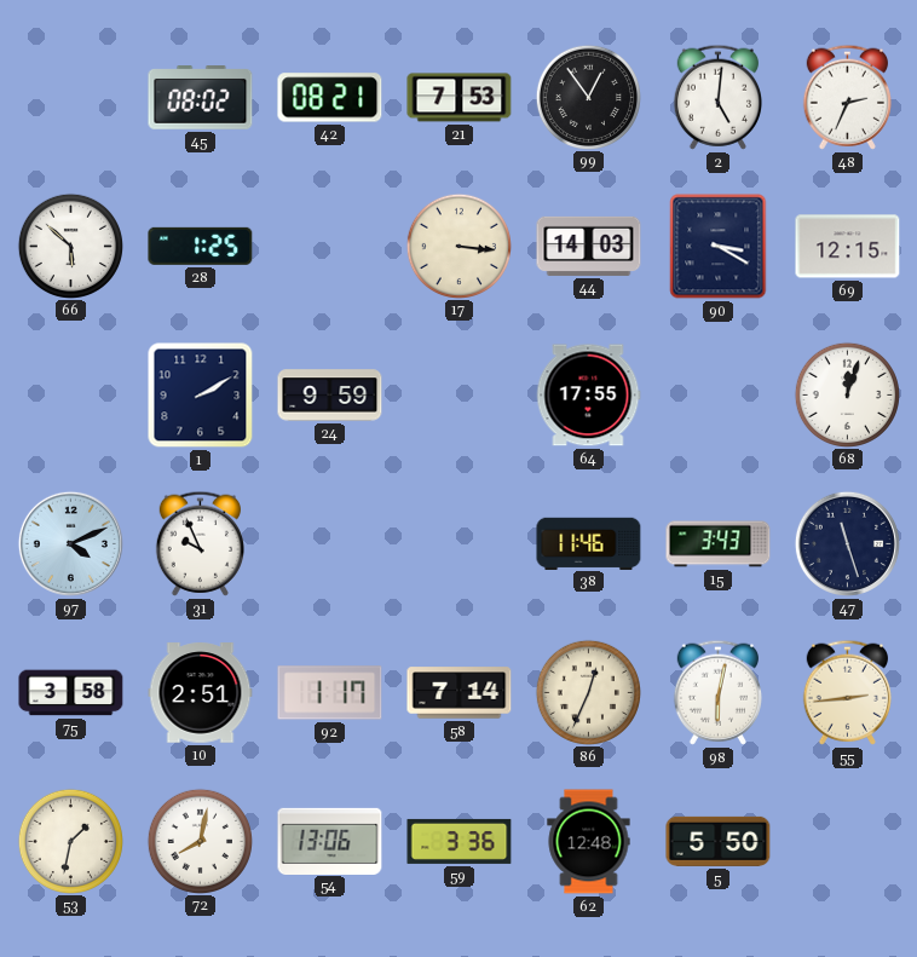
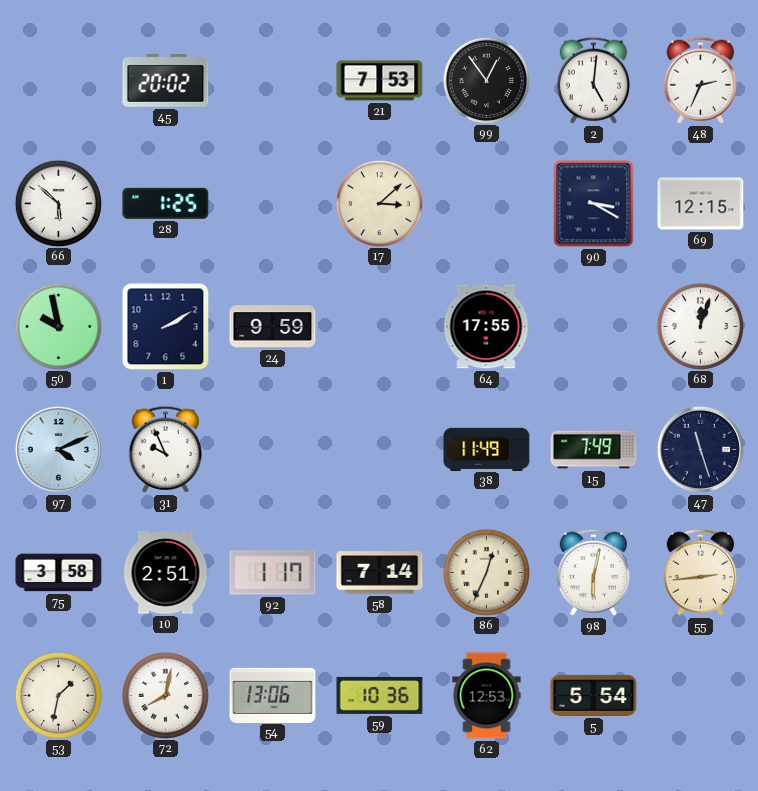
45: 08:02 -> 20:02
42: 08:21 -> none
17: 3:16 -> 3:08
44: 14:03 -> none
50: none -> 9:58
38: 11:46 -> 11:49
15: 3:43 -> 7:49
59: 3:36 -> 10:36
62: 12:48 -> 12:53
5: 5:50 -> 5:54
